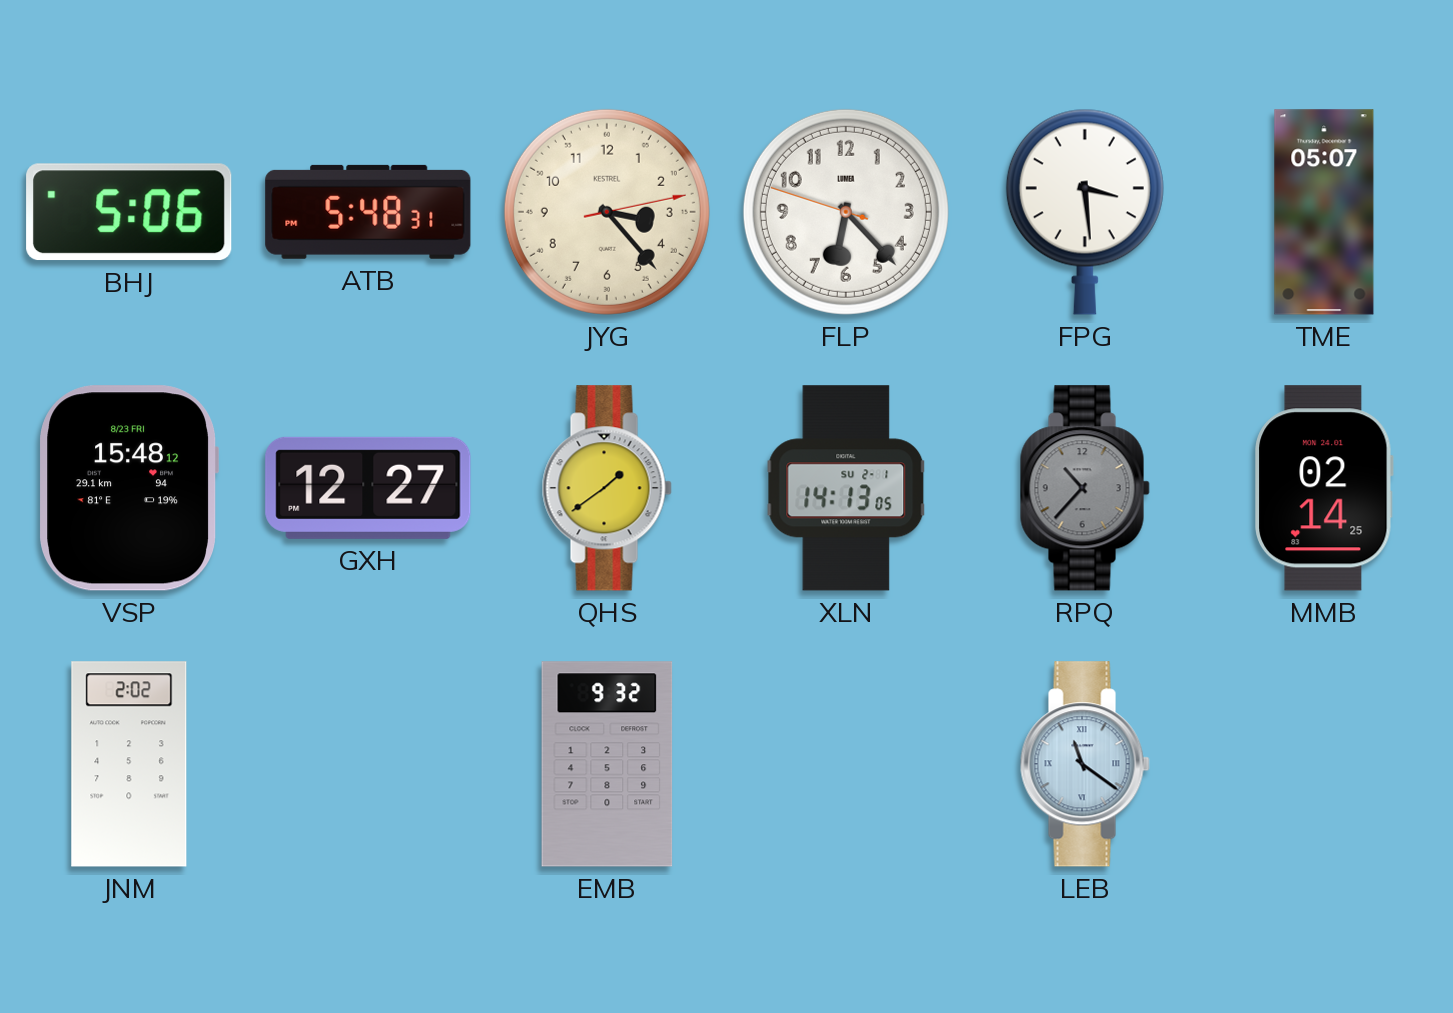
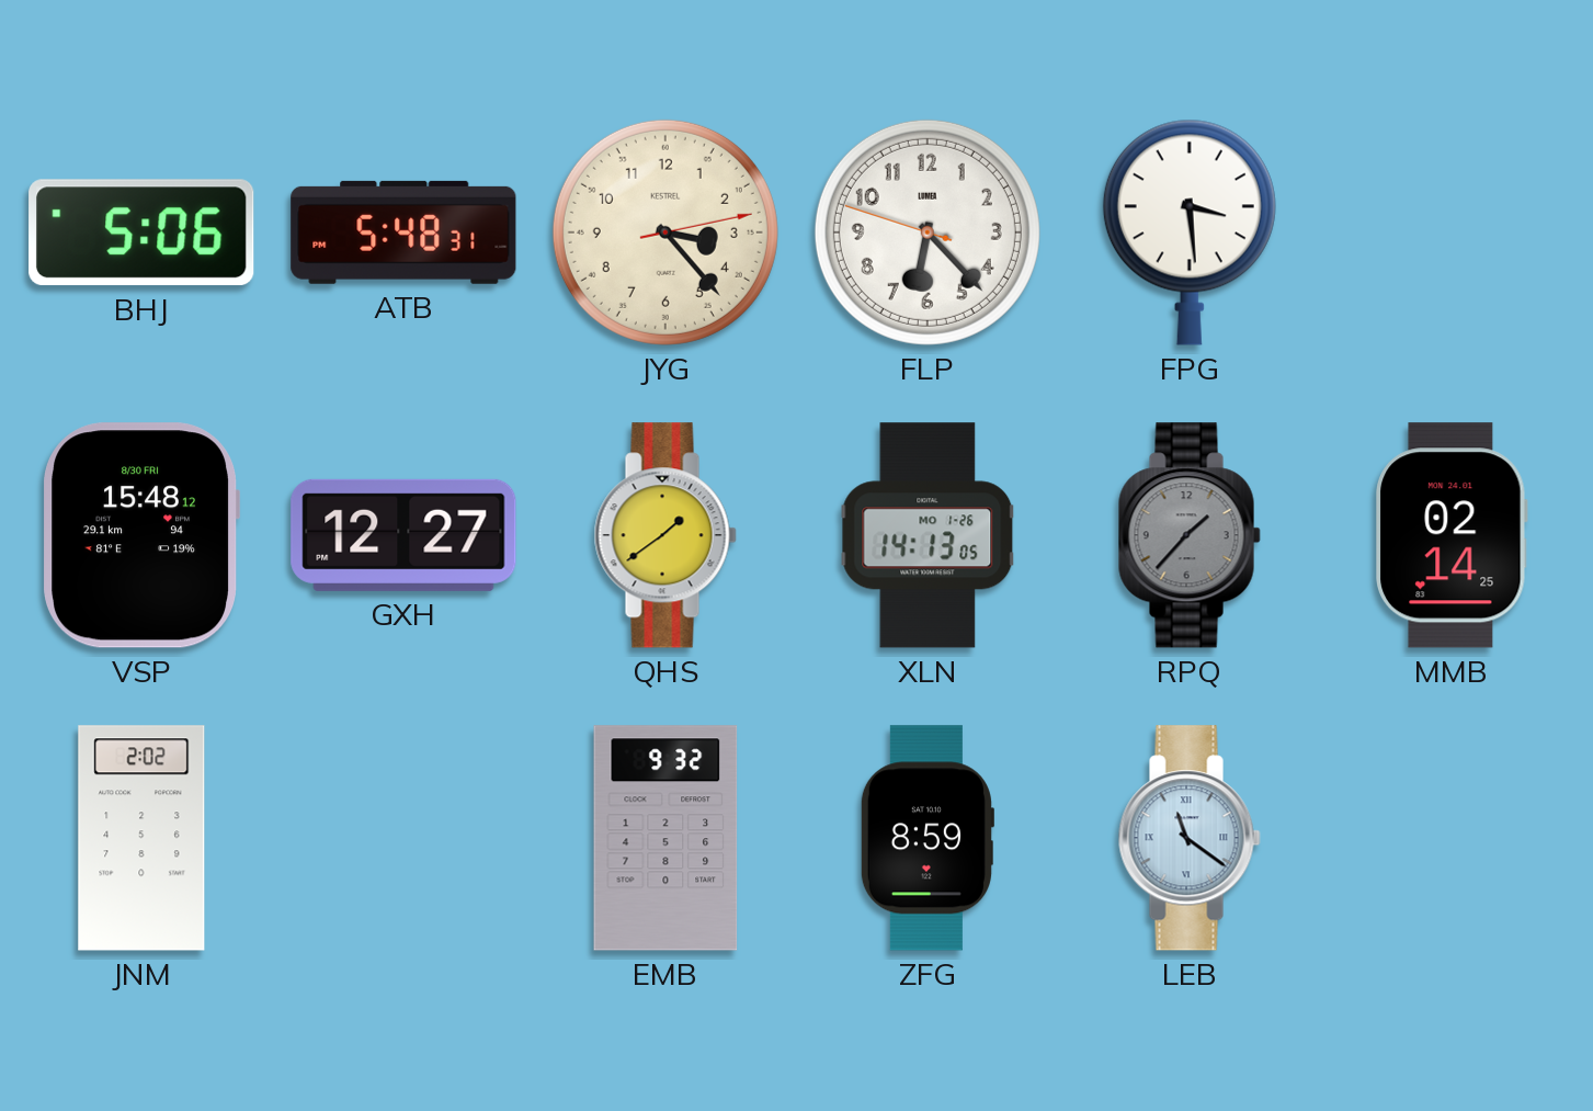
TME: 05:07 -> none
VSP date: 8/23 FRI -> 8/30 FRI
XLN date: SU 2-1 -> MO 1-26
RPQ: 10:37 -> 1:37
ZFG: none -> 8:59
